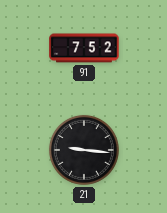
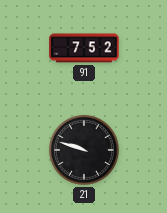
21: 9:16 -> 9:48
